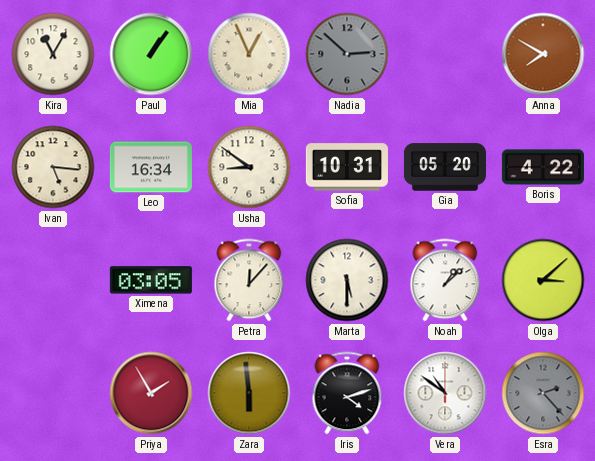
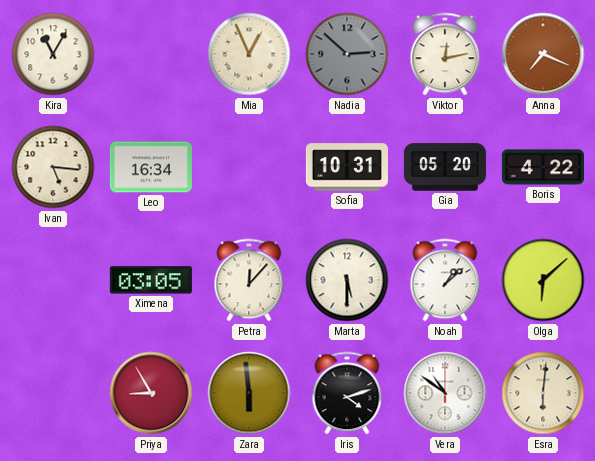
Paul: 1:06 -> none
Viktor: none -> 12:13
Anna: 7:50 -> 7:19
Usha: 8:51 -> none
Olga: 3:08 -> 6:08
Priya: 1:55 -> 8:55
Esra: 2:23 -> 6:01
Esra dial: grey -> cream
